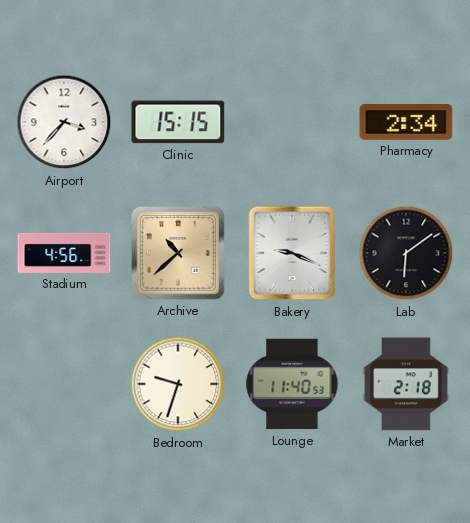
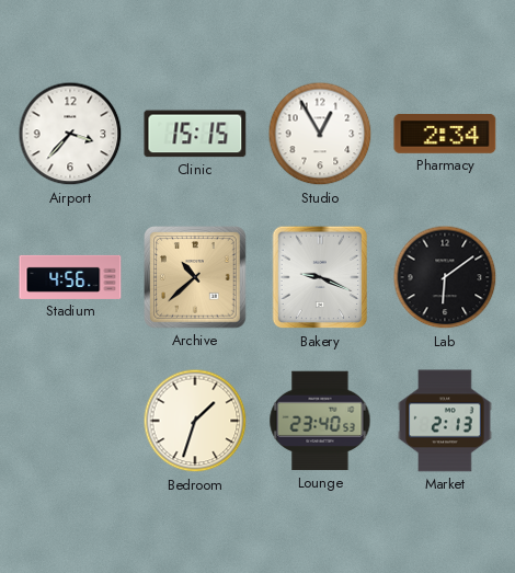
Studio: none -> 12:55
Bedroom: 9:33 -> 1:33
Lounge: 11:40 -> 23:40
Market: 2:18 -> 2:13
